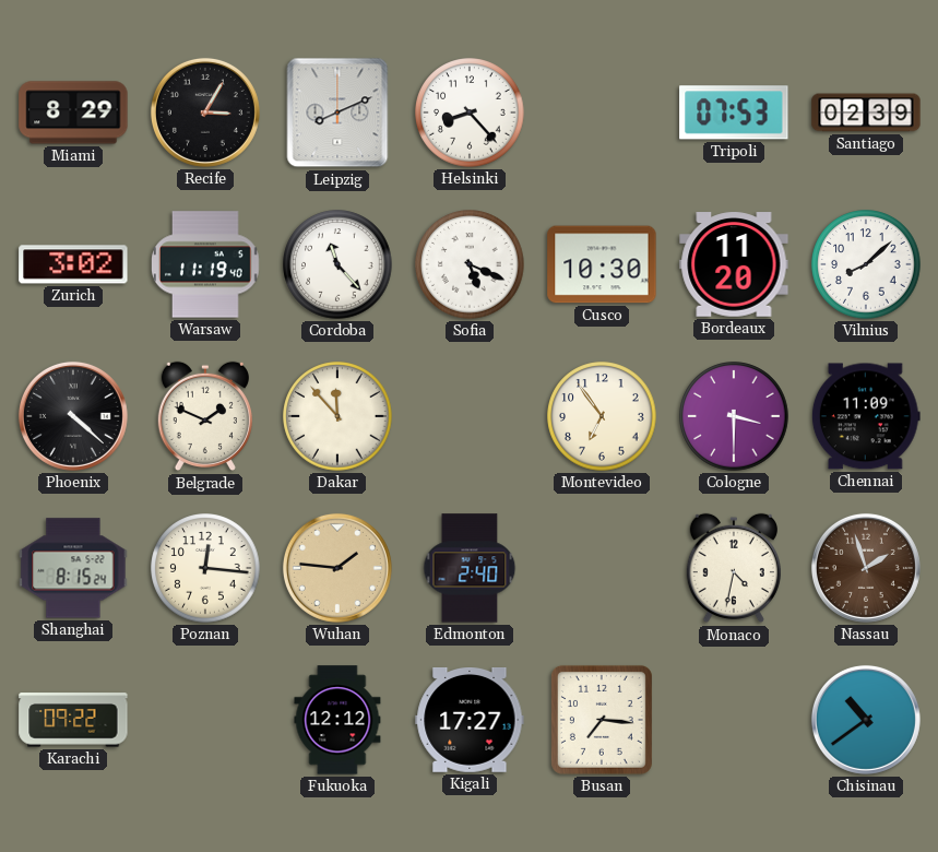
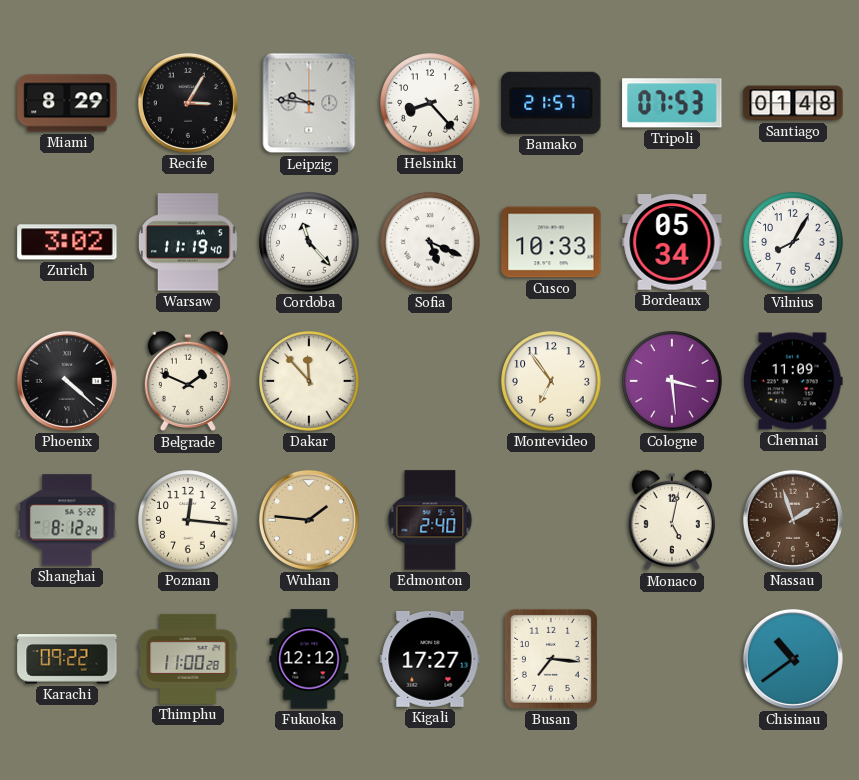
Leipzig: 8:11 -> 9:46
Bamako: none -> 21:57
Santiago: 02:39 -> 01:48
Cusco: 10:30 -> 10:33
Bordeaux: 11:20 -> 05:34
Vilnius: 8:08 -> 8:05
Cologne: 3:30 -> 3:29
Shanghai: 8:15 -> 8:12
Monaco: 4:32 -> 5:02
Thimphu: none -> 11:00
